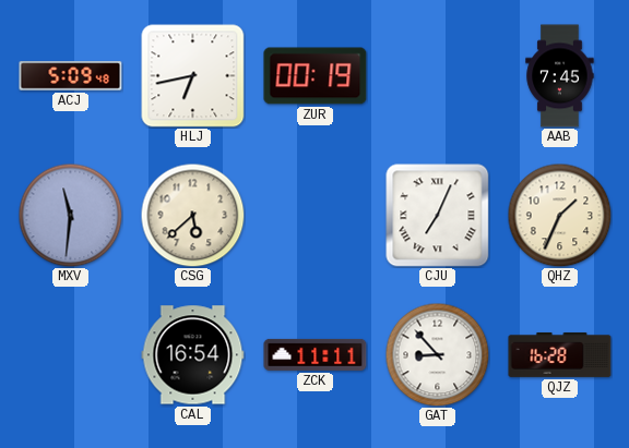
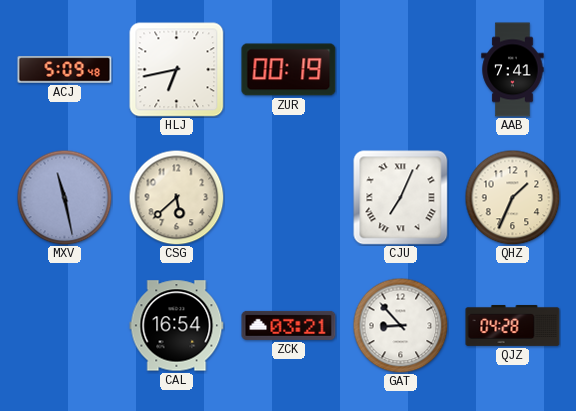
AAB: 7:45 -> 7:41
MXV: 11:31 -> 11:28
ZCK: 11:11 -> 03:21
QJZ: 16:28 -> 04:28
